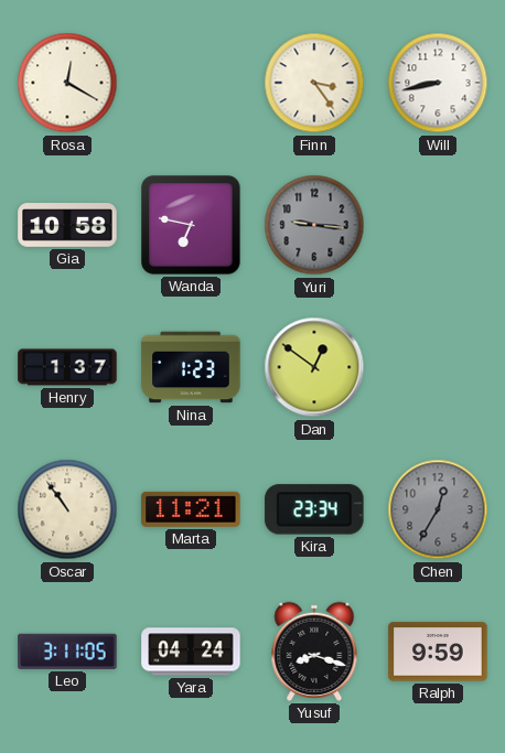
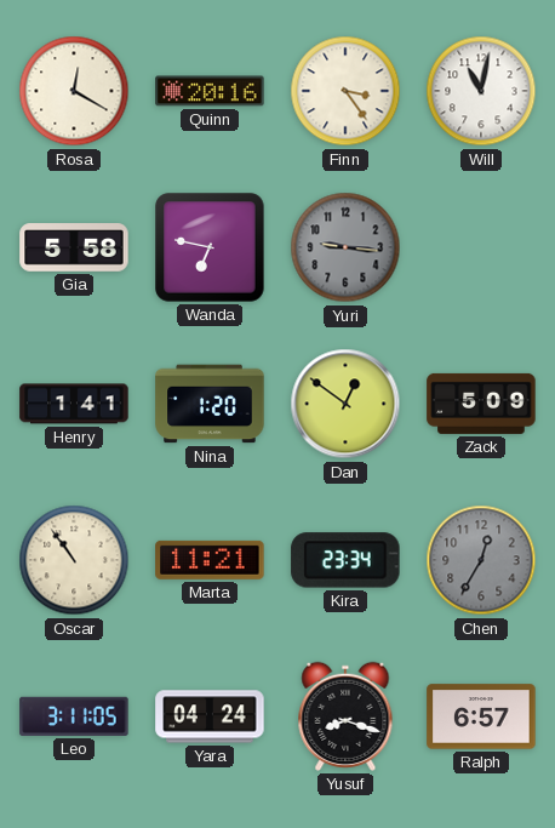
Quinn: none -> 20:16
Will: 8:43 -> 11:02
Gia: 10:58 -> 5:58
Henry: 1:37 -> 1:41
Nina: 1:23 -> 1:20
Zack: none -> 5:09
Ralph: 9:59 -> 6:57
